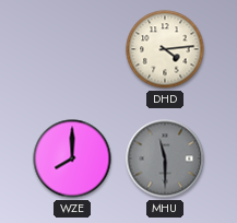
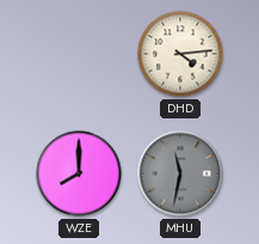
MHU: 11:30 -> 11:32
